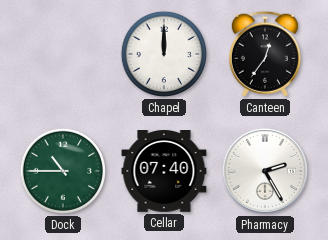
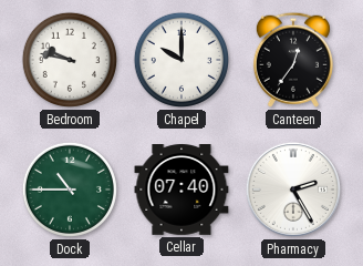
Bedroom: none -> 9:47
Chapel: 12:00 -> 10:00
